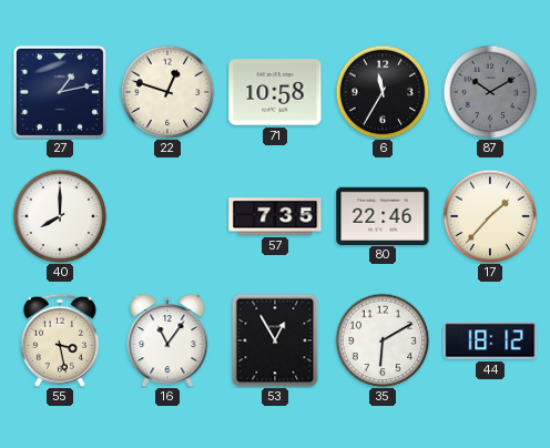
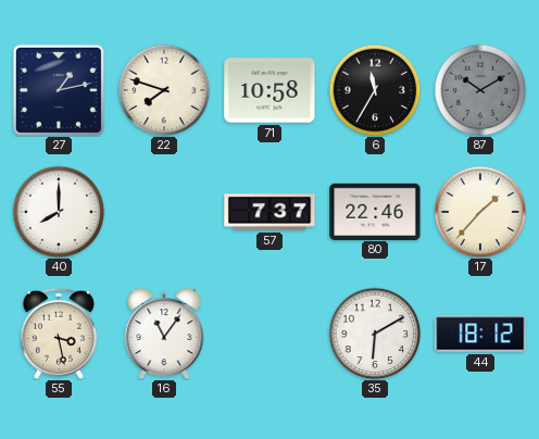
22: 12:48 -> 7:48
57: 7:35 -> 7:37
53: 12:55 -> none
